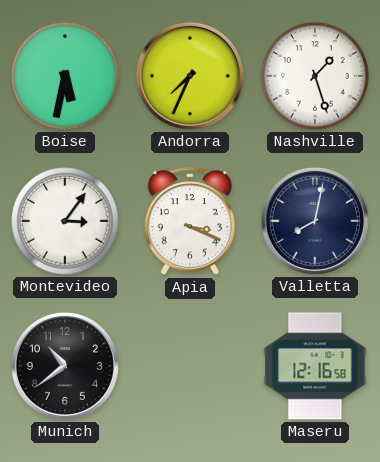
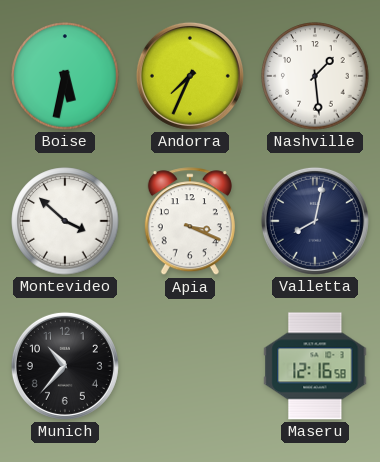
Nashville: 1:27 -> 1:29
Montevideo: 3:06 -> 3:52
Munich: 10:39 -> 10:37
